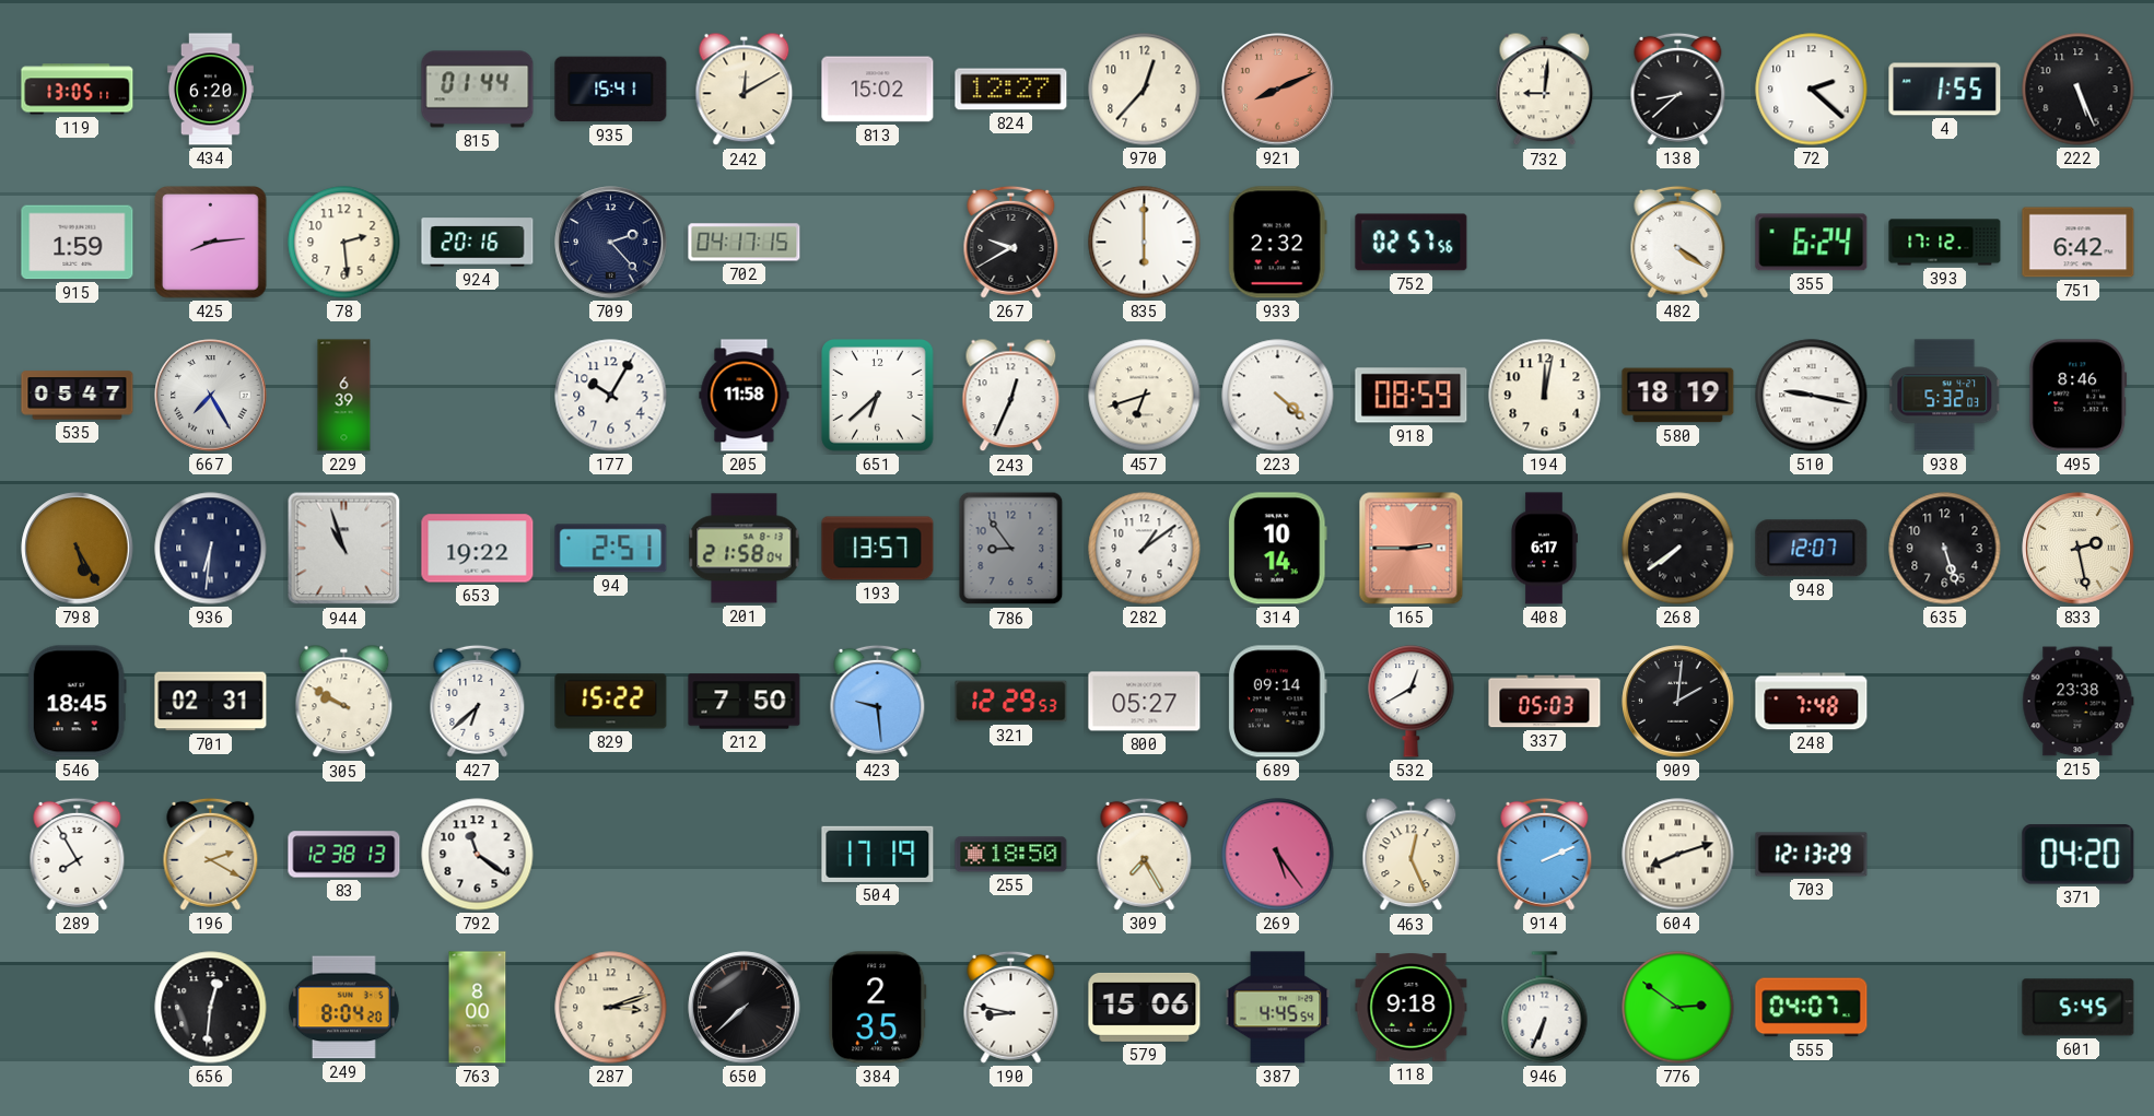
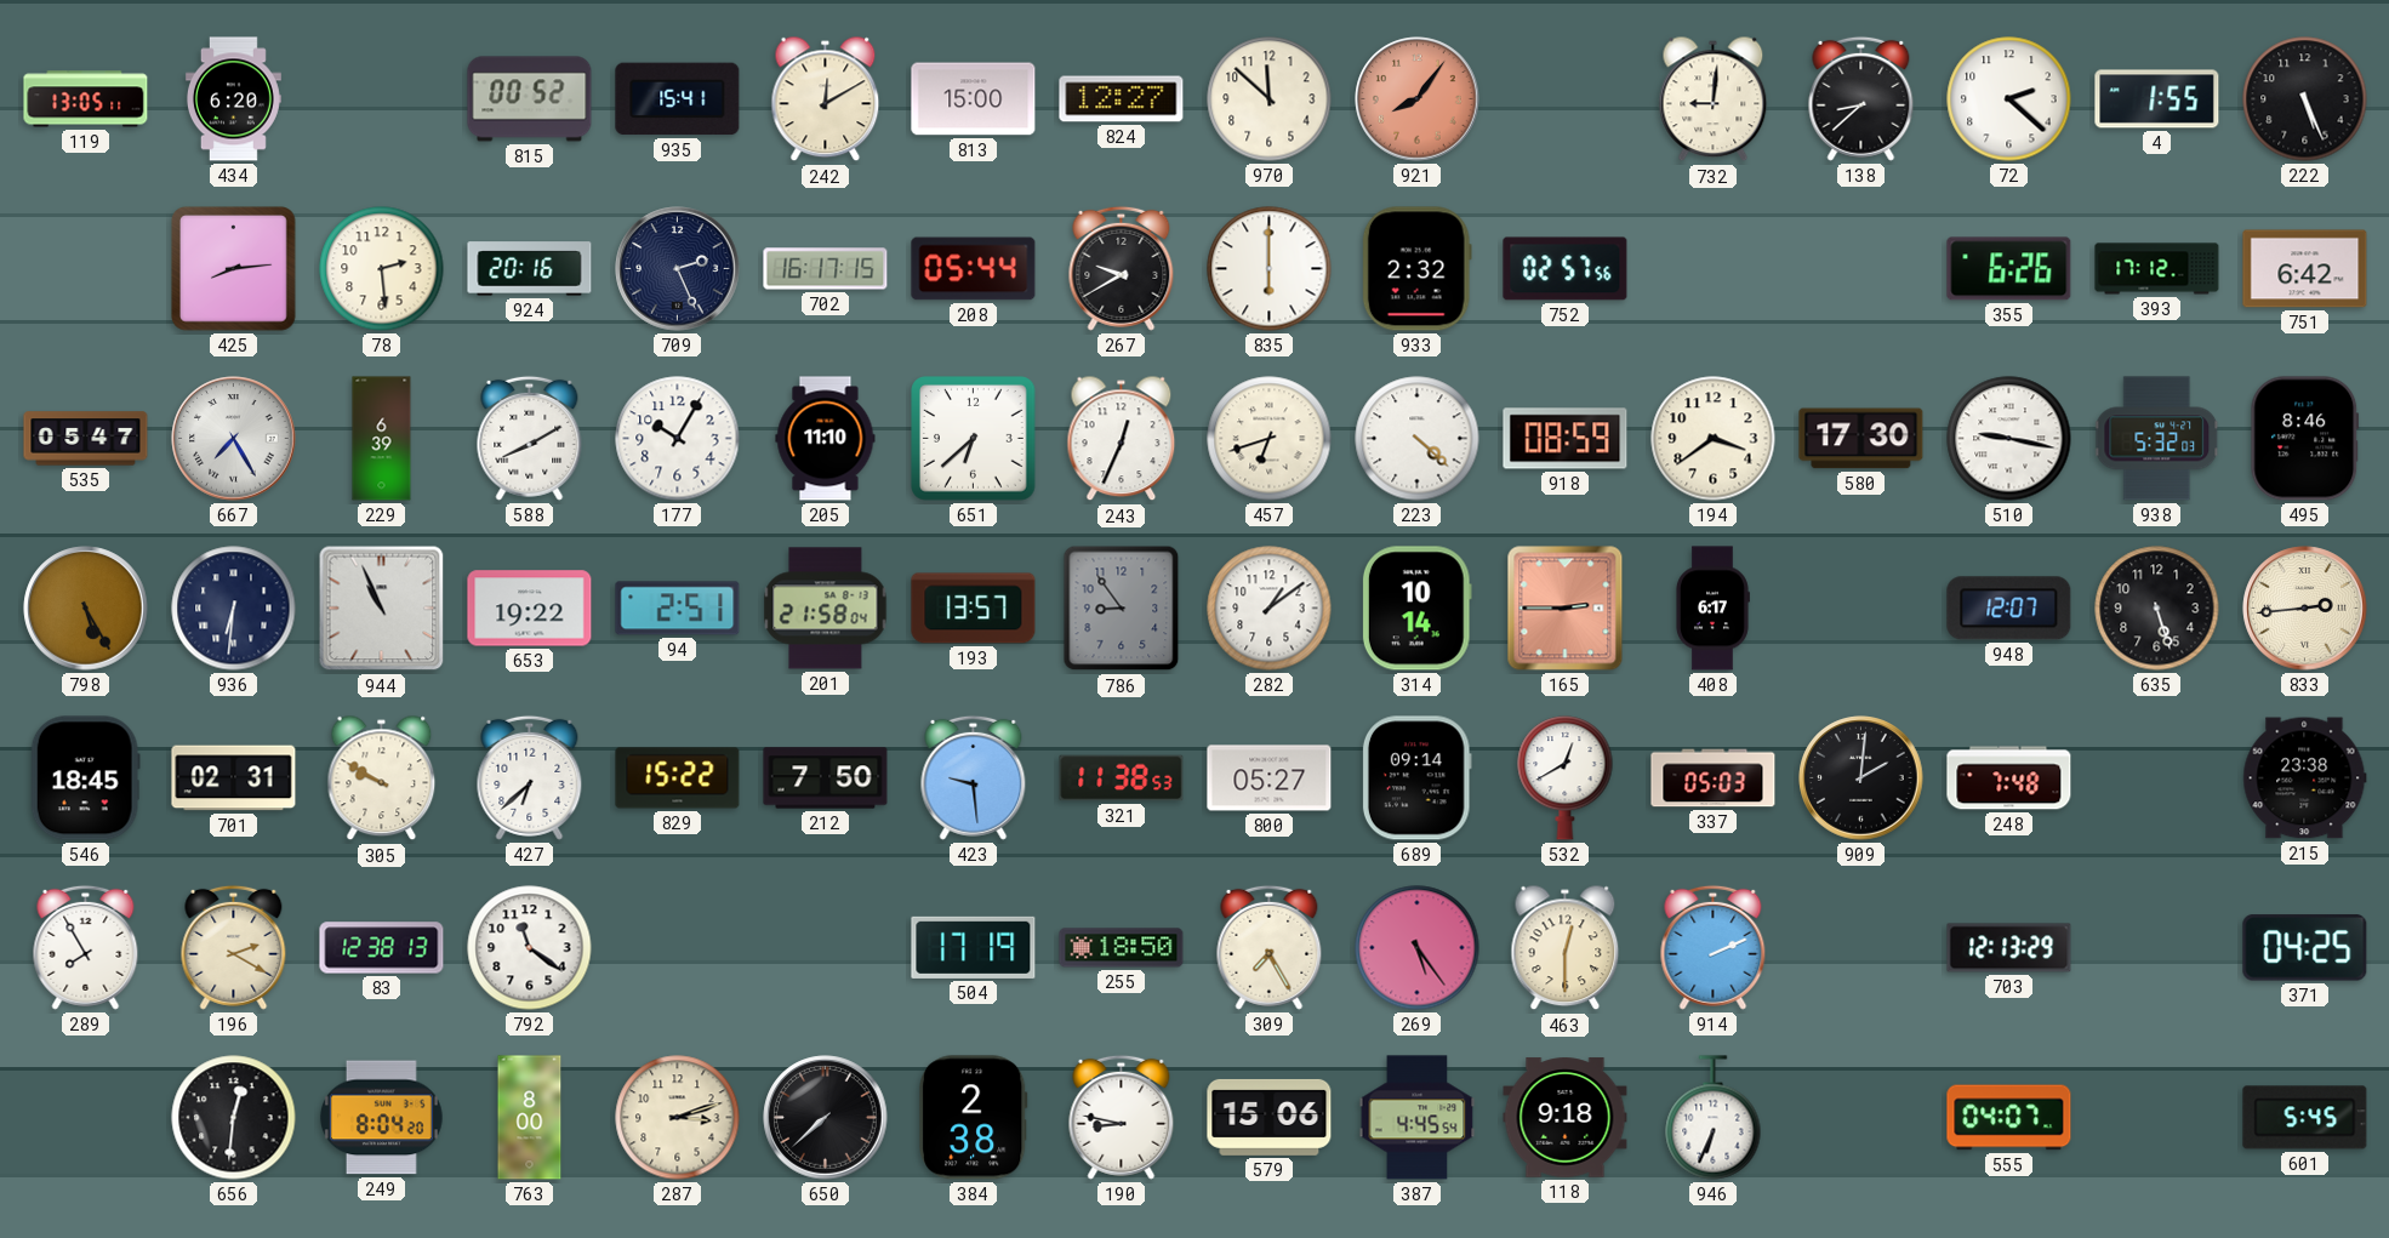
815: 01:44 -> 00:52
813: 15:02 -> 15:00
970: 12:37 -> 11:52
921: 8:11 -> 8:06
915: 1:59 -> none
709: 2:23 -> 2:26
702: 04:17 -> 16:17
208: none -> 05:44
482: 4:21 -> none
355: 6:24 -> 6:26
588: none -> 8:10
205: 11:58 -> 11:10
194: 12:02 -> 3:39
580: 18:19 -> 17:30
944: 10:57 -> 10:56
268: 7:39 -> none
833: 2:28 -> 2:44
321: 12:29 -> 11:38
463: 12:26 -> 12:30
604: 8:12 -> none
371: 04:20 -> 04:25
384: 2:35 -> 2:38
776: 2:51 -> none
